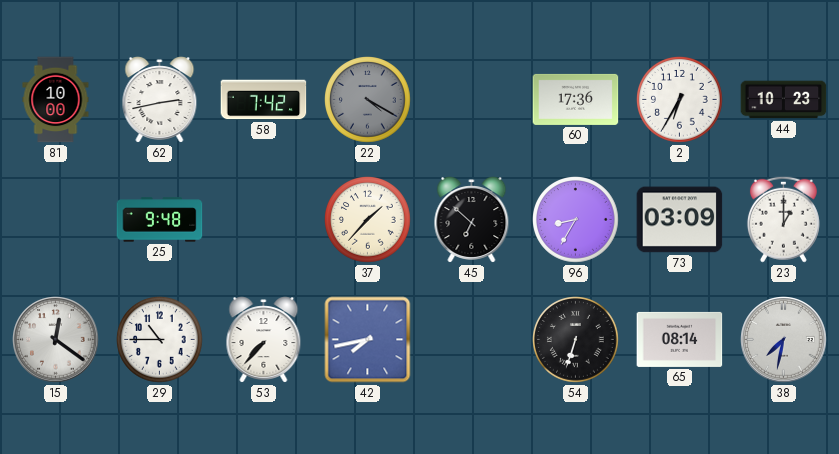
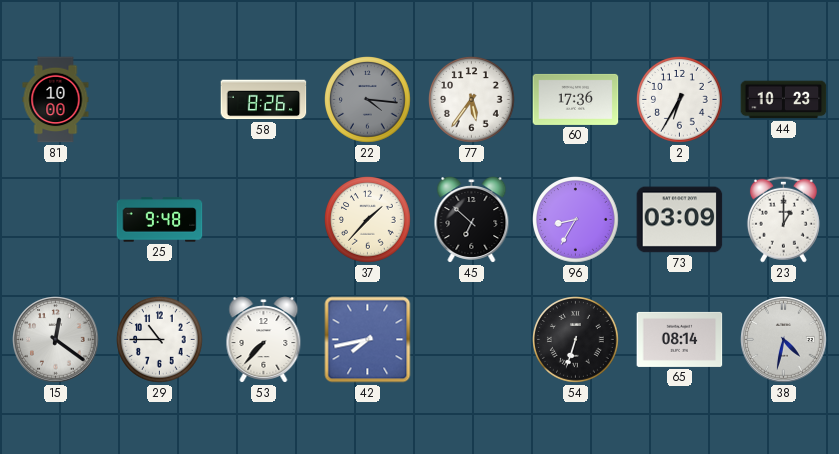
62: 2:43 -> none
58: 7:42 -> 8:26
22: 4:20 -> 4:16
77: none -> 5:36
38: 7:32 -> 4:32
